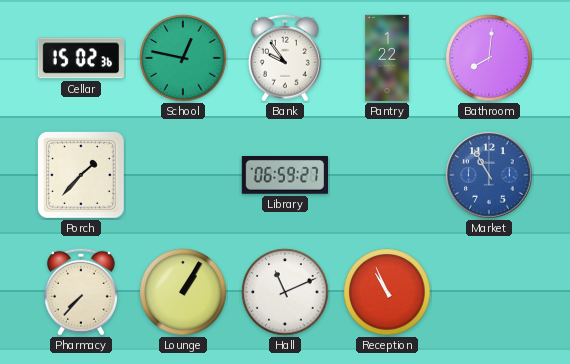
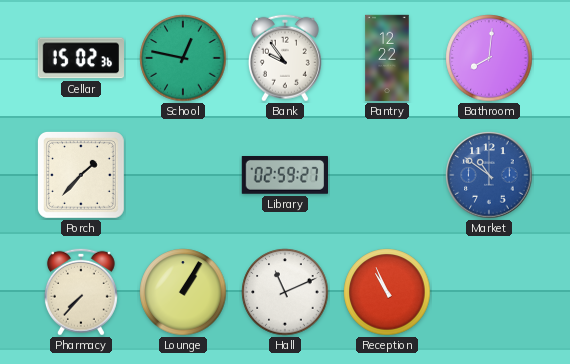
Pantry: 1:22 -> 12:22
Library: 06:59 -> 02:59
Market: 10:55 -> 10:51
